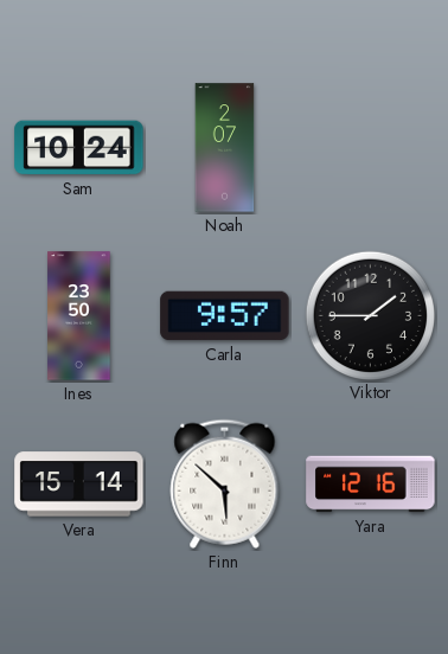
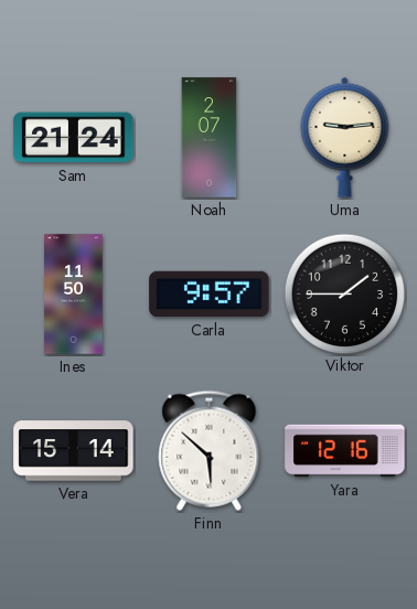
Sam: 10:24 -> 21:24
Uma: none -> 9:14
Ines: 23:50 -> 11:50
